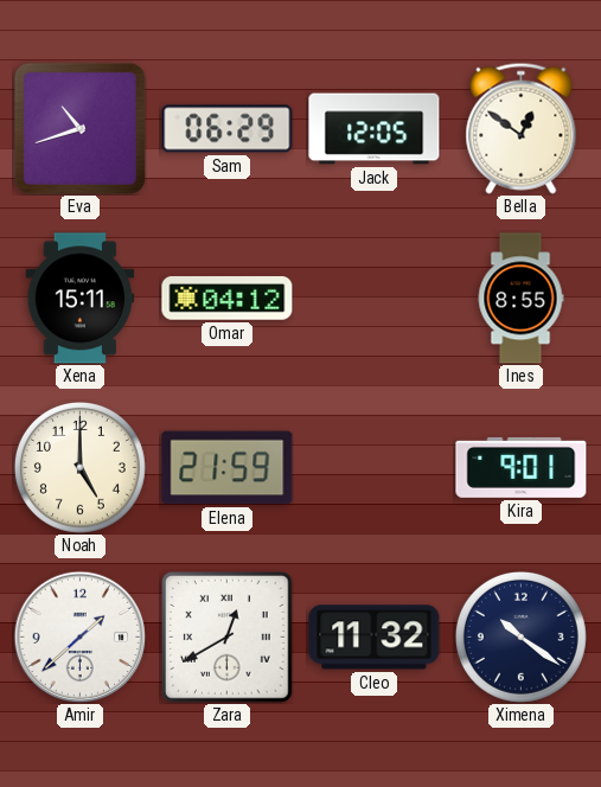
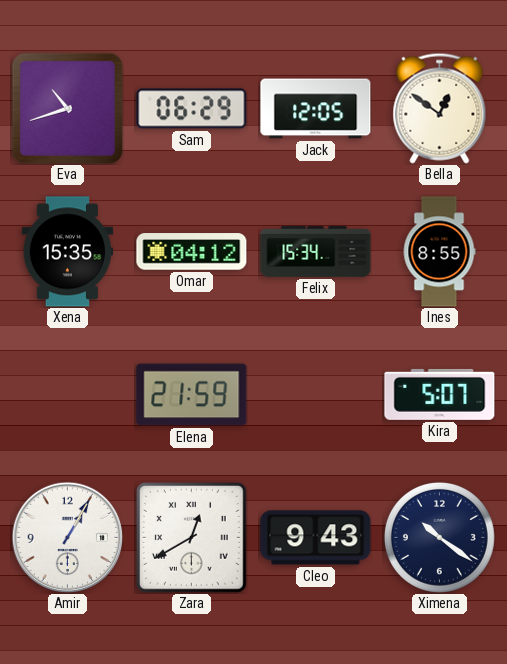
Xena: 15:11 -> 15:35
Felix: none -> 15:34
Noah: 5:00 -> none
Kira: 9:01 -> 5:07
Amir: 1:38 -> 1:05
Cleo: 11:32 -> 9:43
